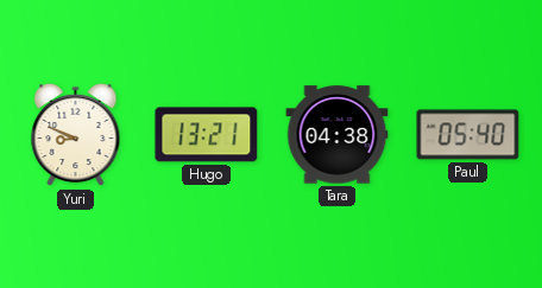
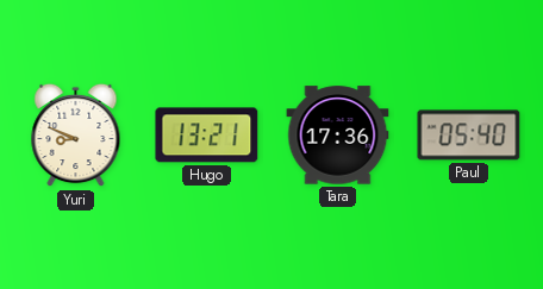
Tara: 04:38 -> 17:36
